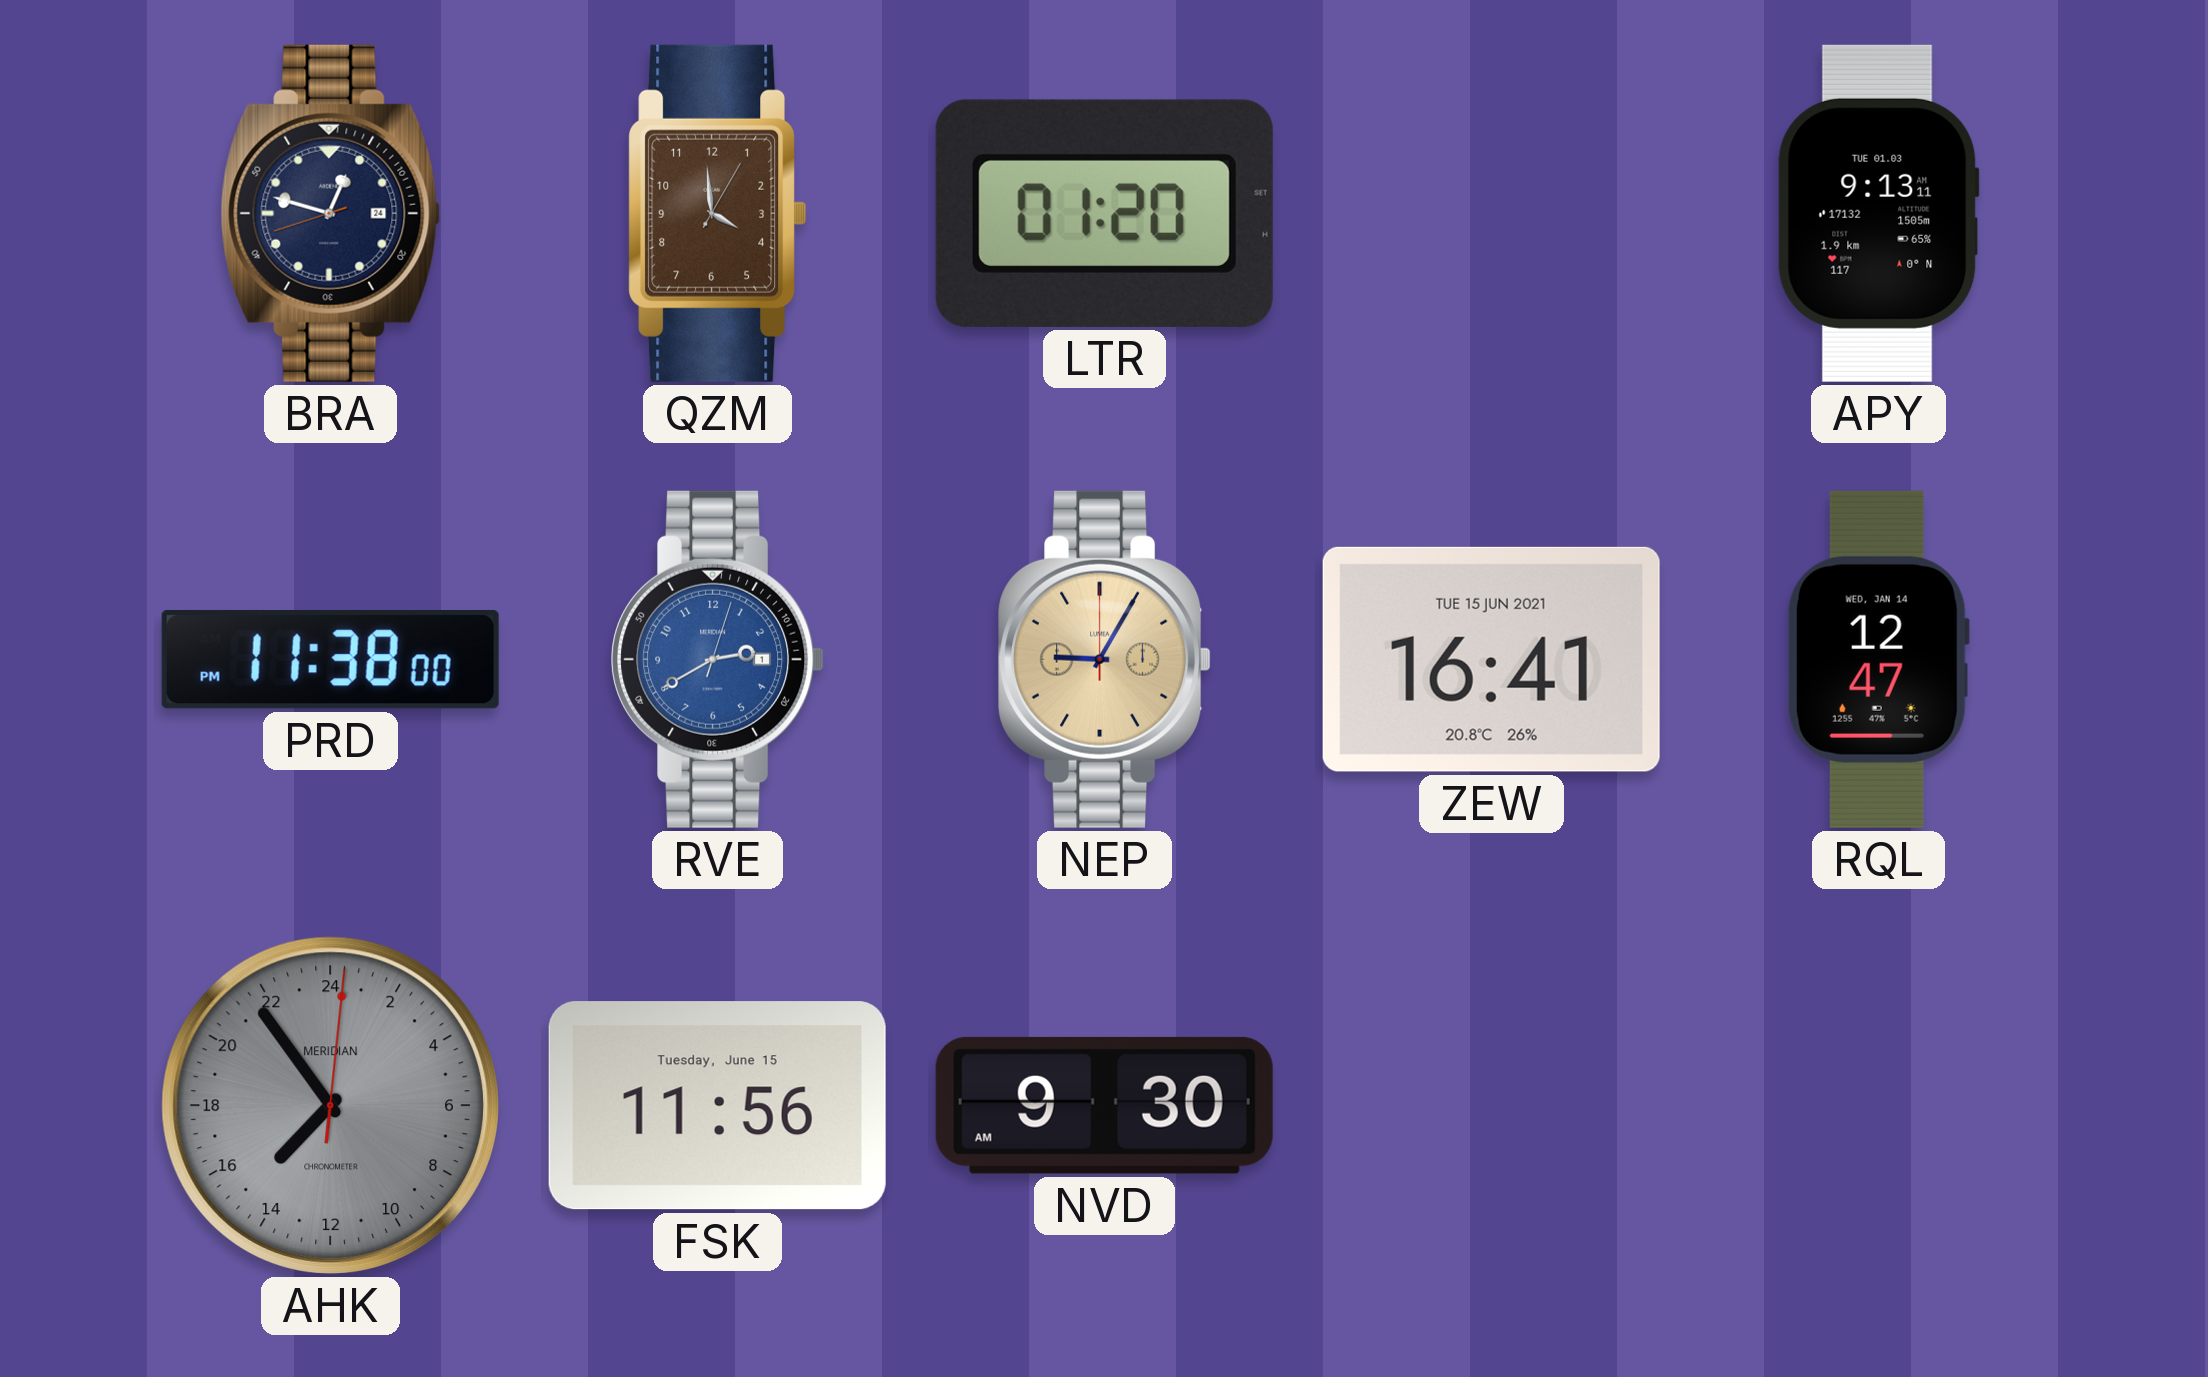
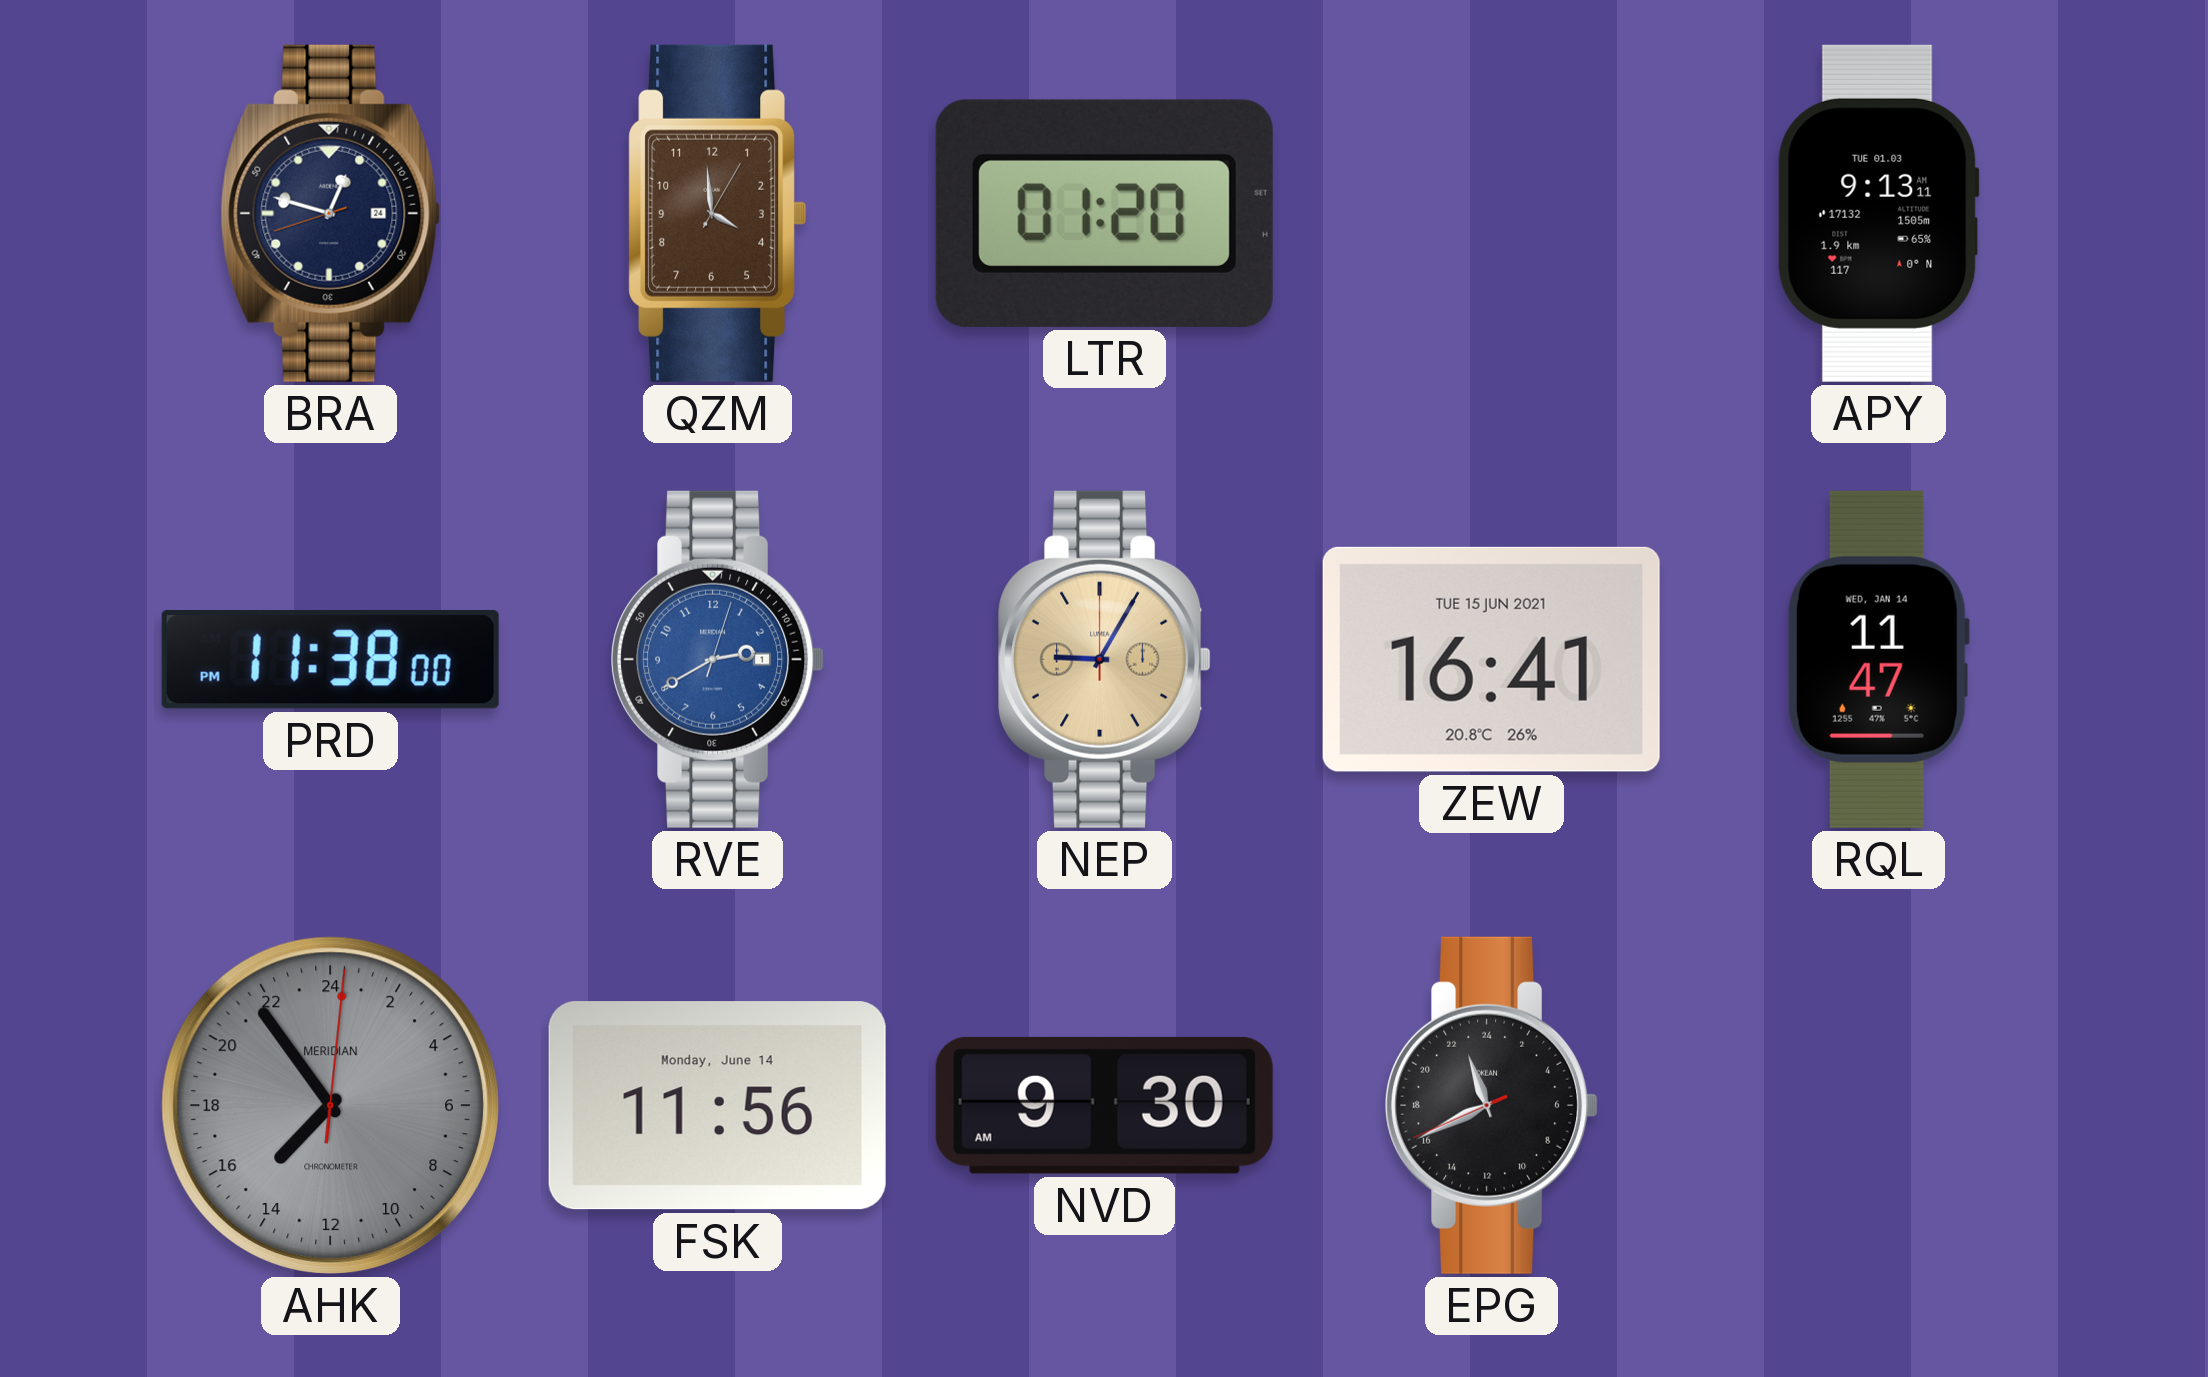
RQL: 12:47 -> 11:47
FSK date: Tuesday, June 15 -> Monday, June 14
EPG: none -> 22:40
